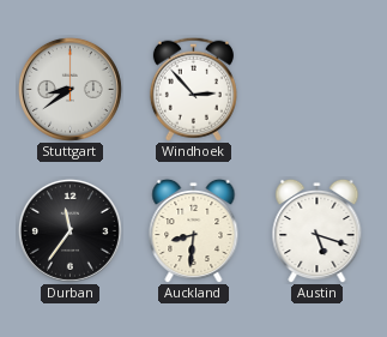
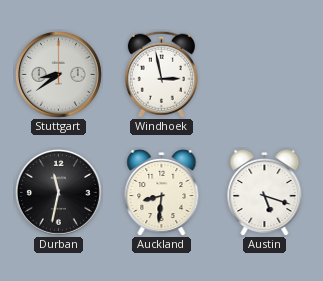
Windhoek: 2:53 -> 2:58
Durban: 11:36 -> 11:32
